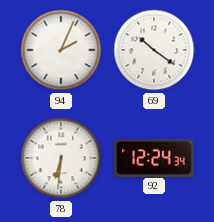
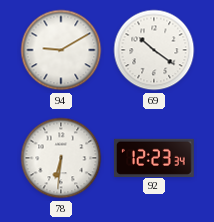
94: 2:04 -> 9:10
92: 12:24 -> 12:23
